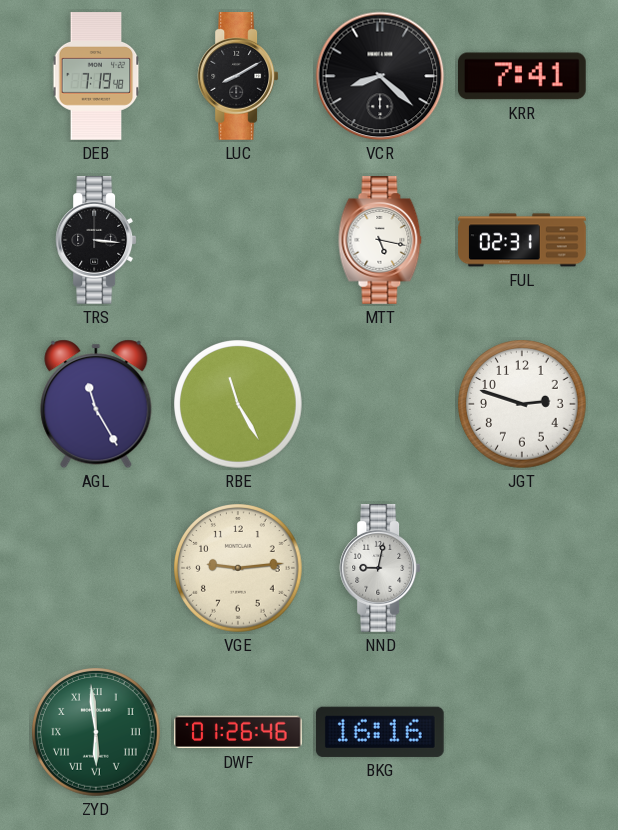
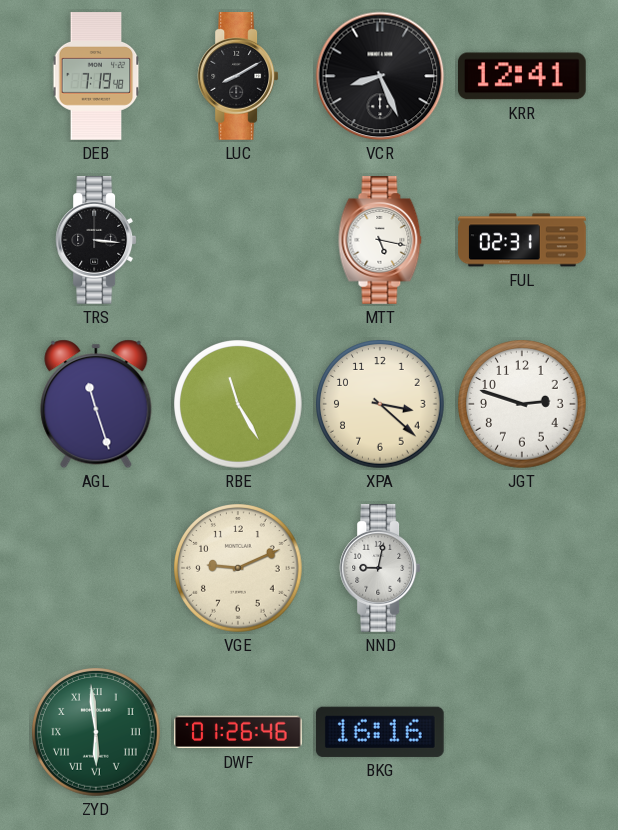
VCR: 8:22 -> 8:26
KRR: 7:41 -> 12:41
AGL: 11:25 -> 11:27
XPA: none -> 3:22
VGE: 9:14 -> 9:11
